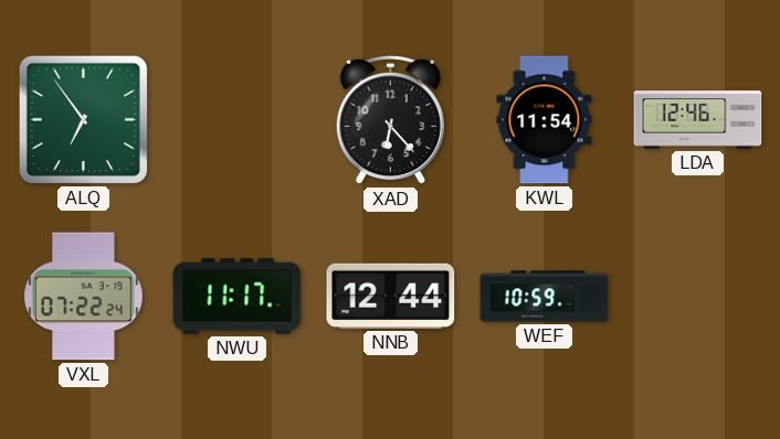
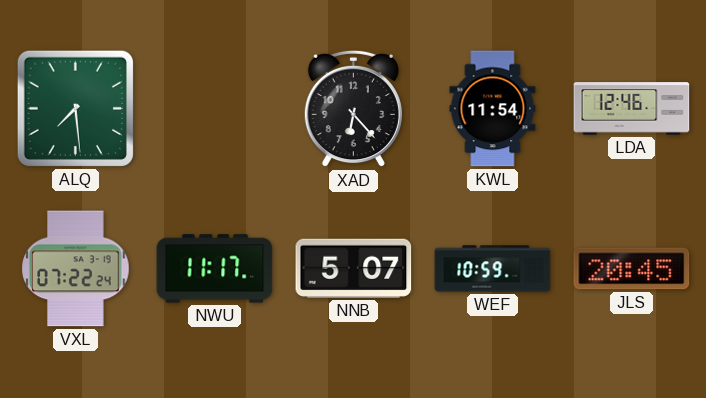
ALQ: 6:54 -> 7:29
NNB: 12:44 -> 5:07
JLS: none -> 20:45
